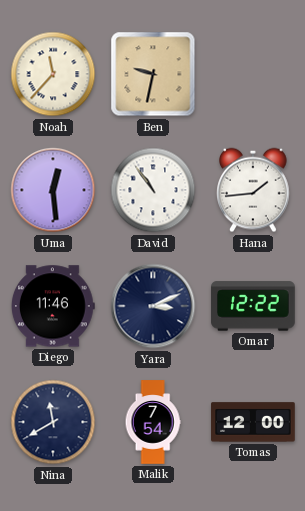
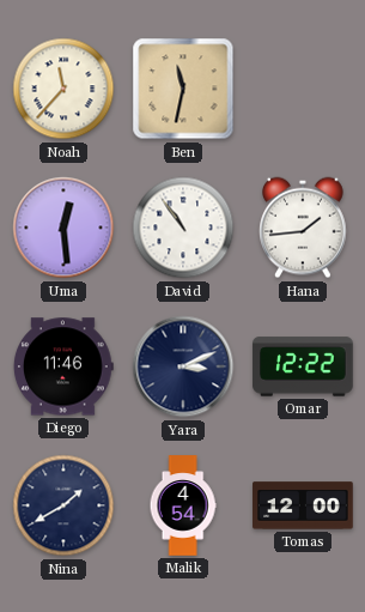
Ben: 9:32 -> 11:32
Nina: 11:40 -> 1:40
Malik: 7:54 -> 4:54
